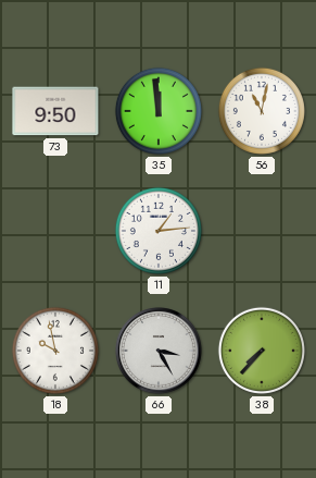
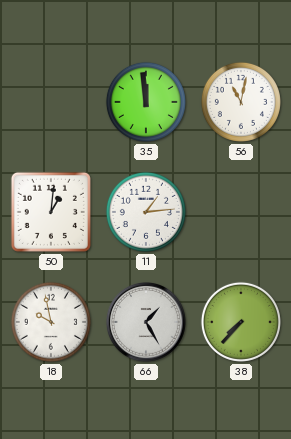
73: 9:50 -> none
50: none -> 1:01
66: 3:25 -> 1:25
